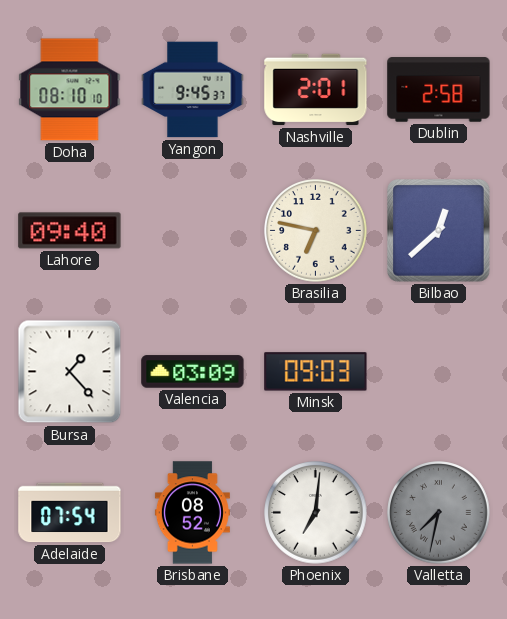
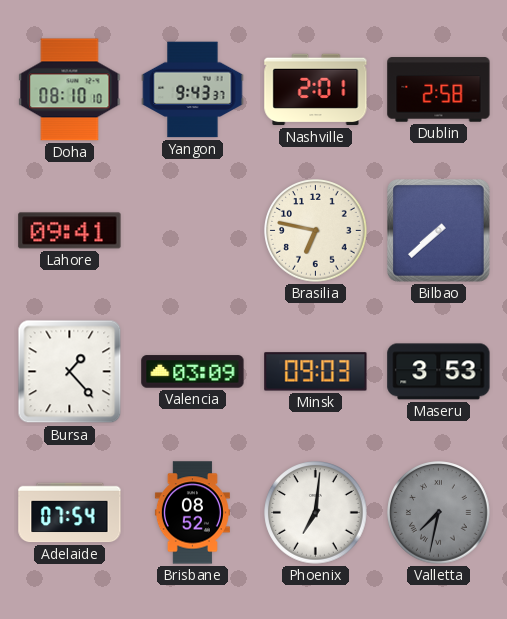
Yangon: 9:45 -> 9:43
Lahore: 09:40 -> 09:41
Bilbao: 12:38 -> 7:38
Maseru: none -> 3:53
